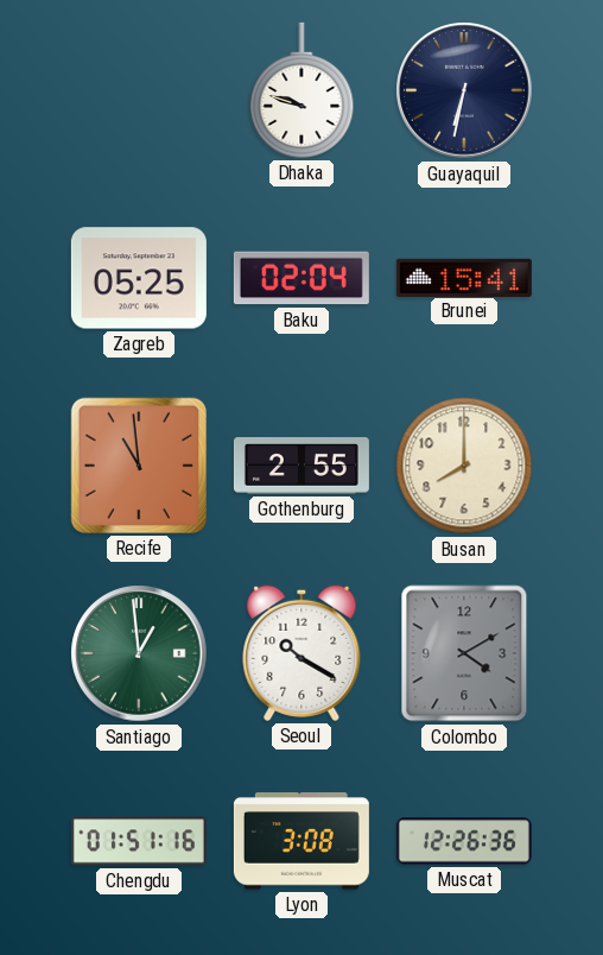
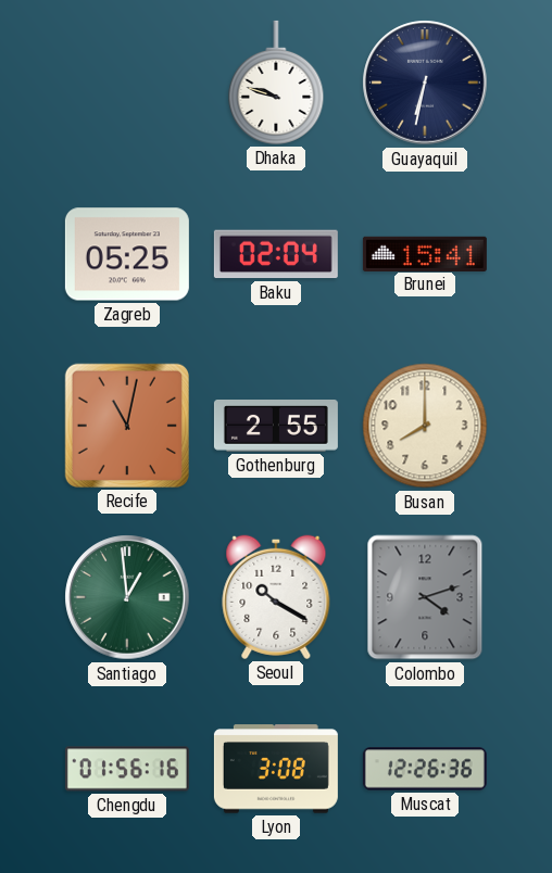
Recife: 10:59 -> 11:02
Colombo: 4:10 -> 4:12
Chengdu: 01:51 -> 01:56
